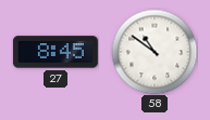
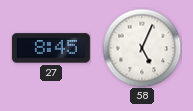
58: 10:51 -> 5:04
